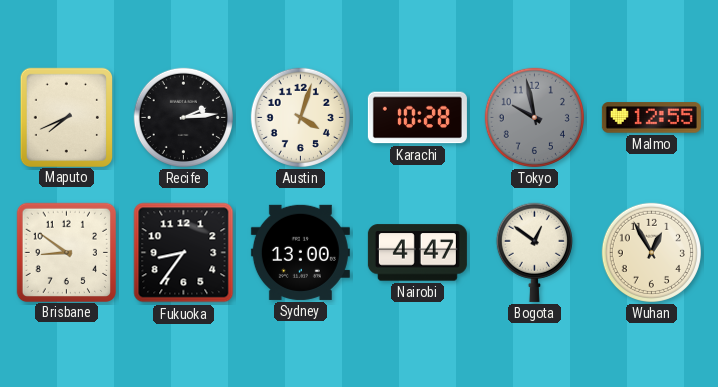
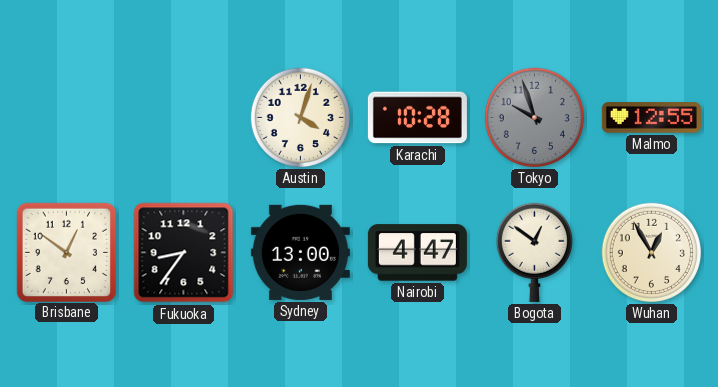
Maputo: 7:41 -> none
Recife: 2:14 -> none
Tokyo: 9:58 -> 9:57
Brisbane: 8:51 -> 12:51
